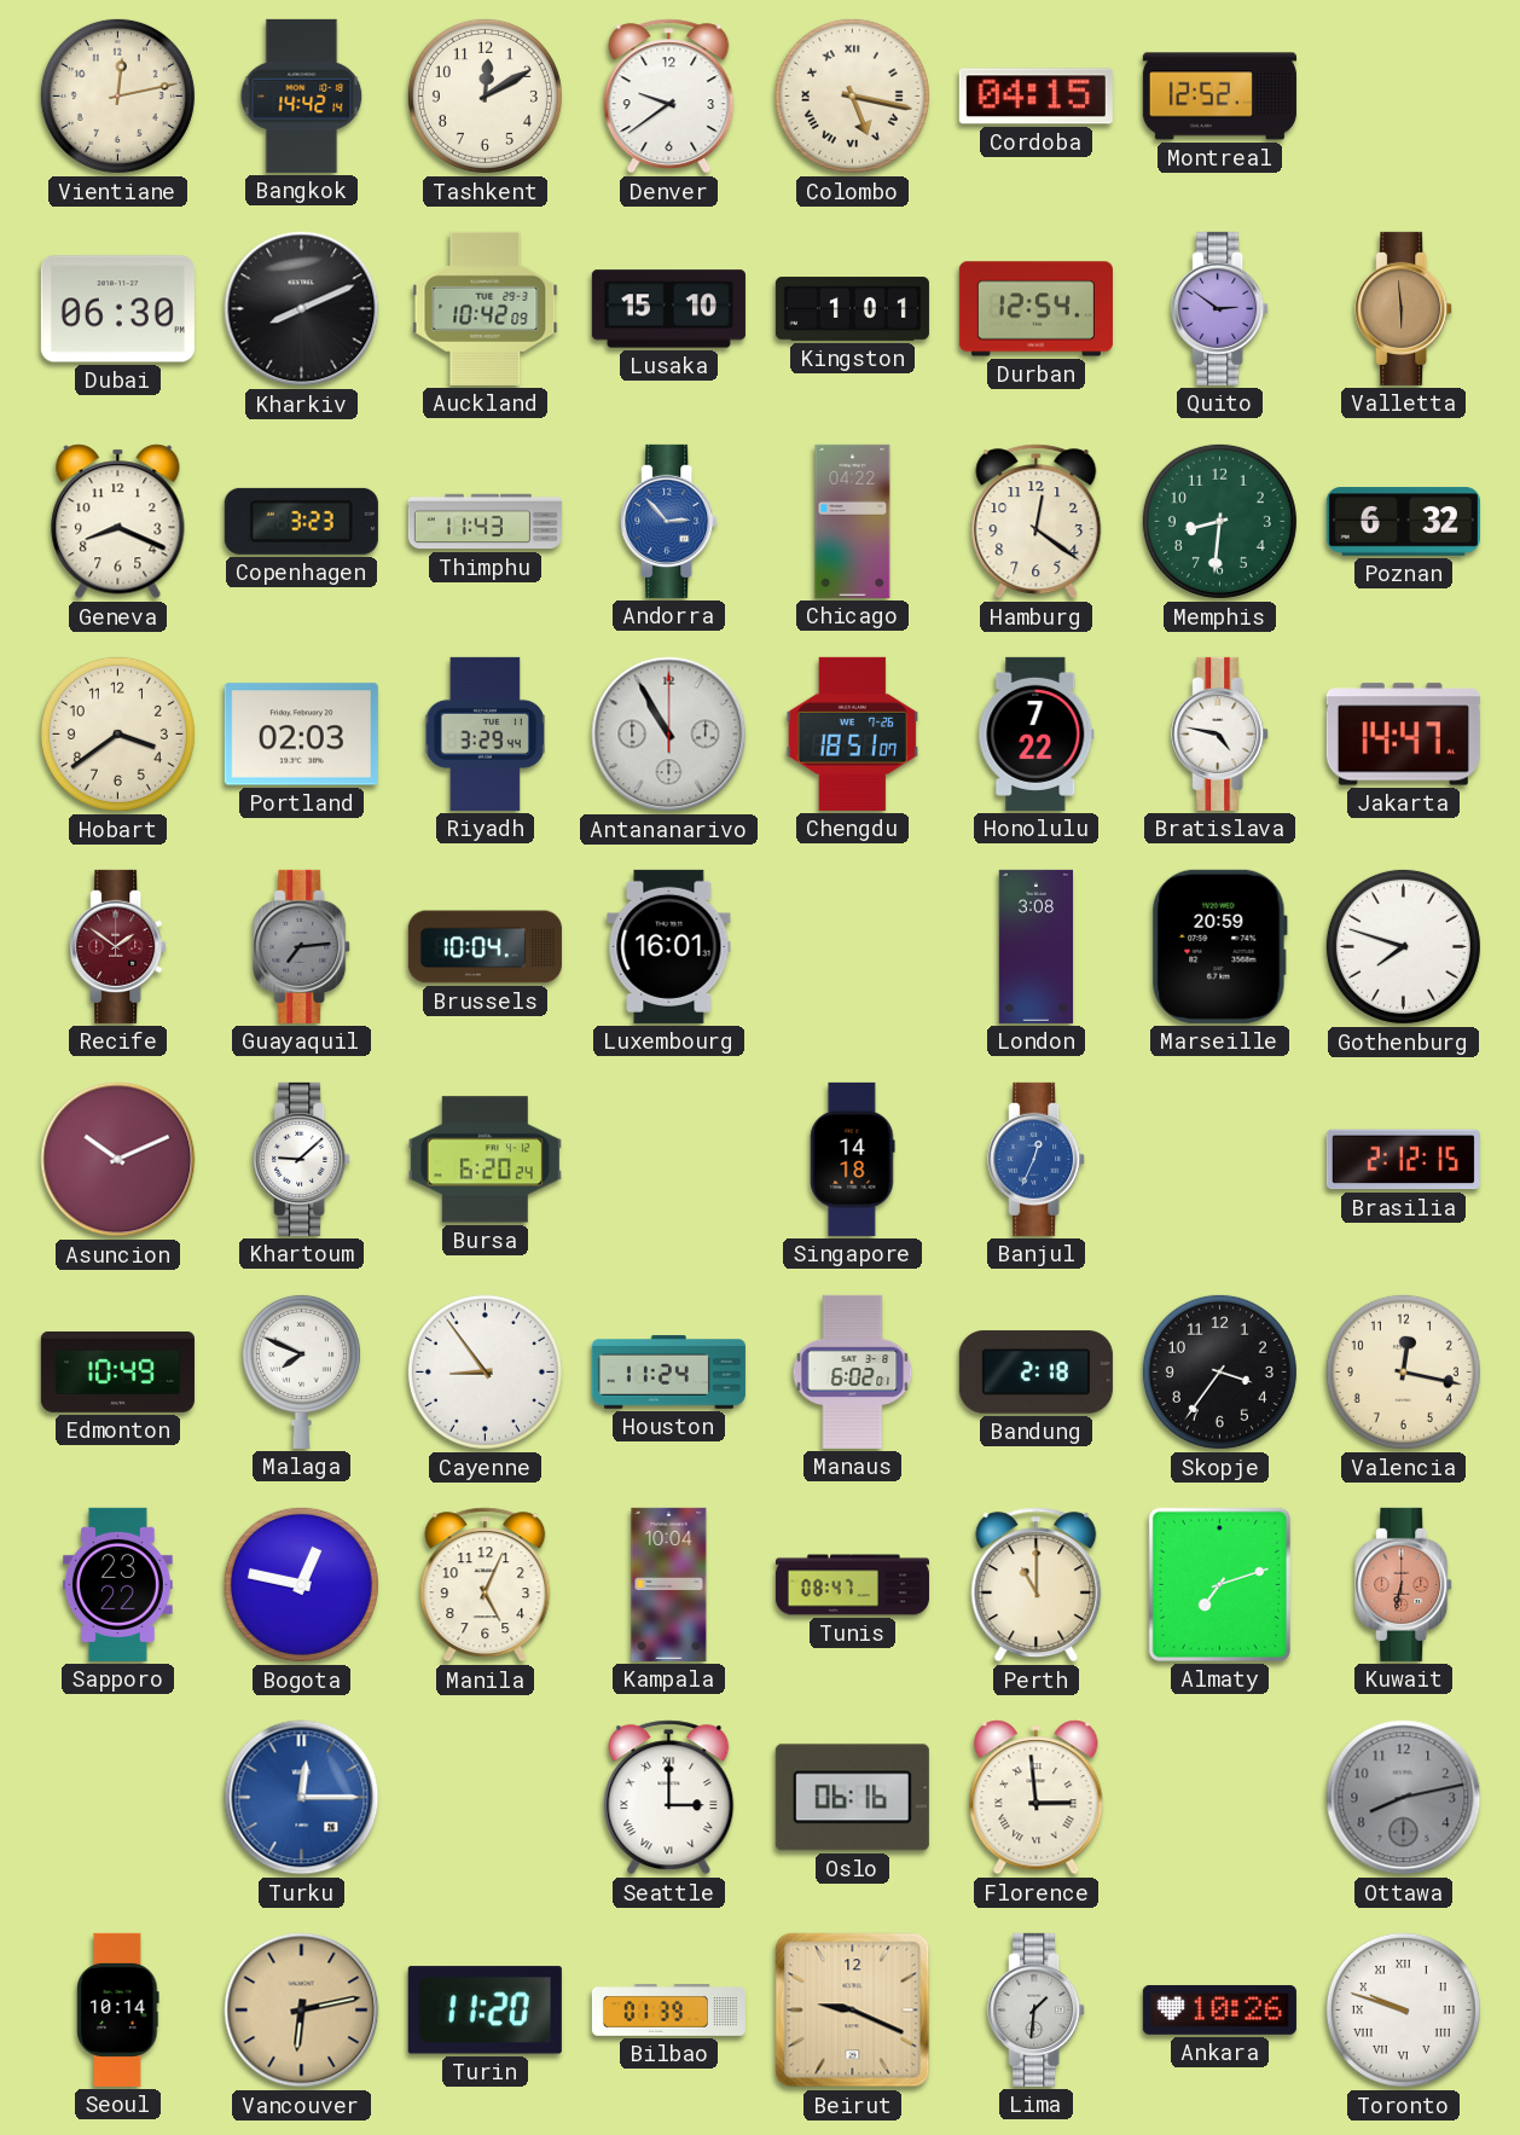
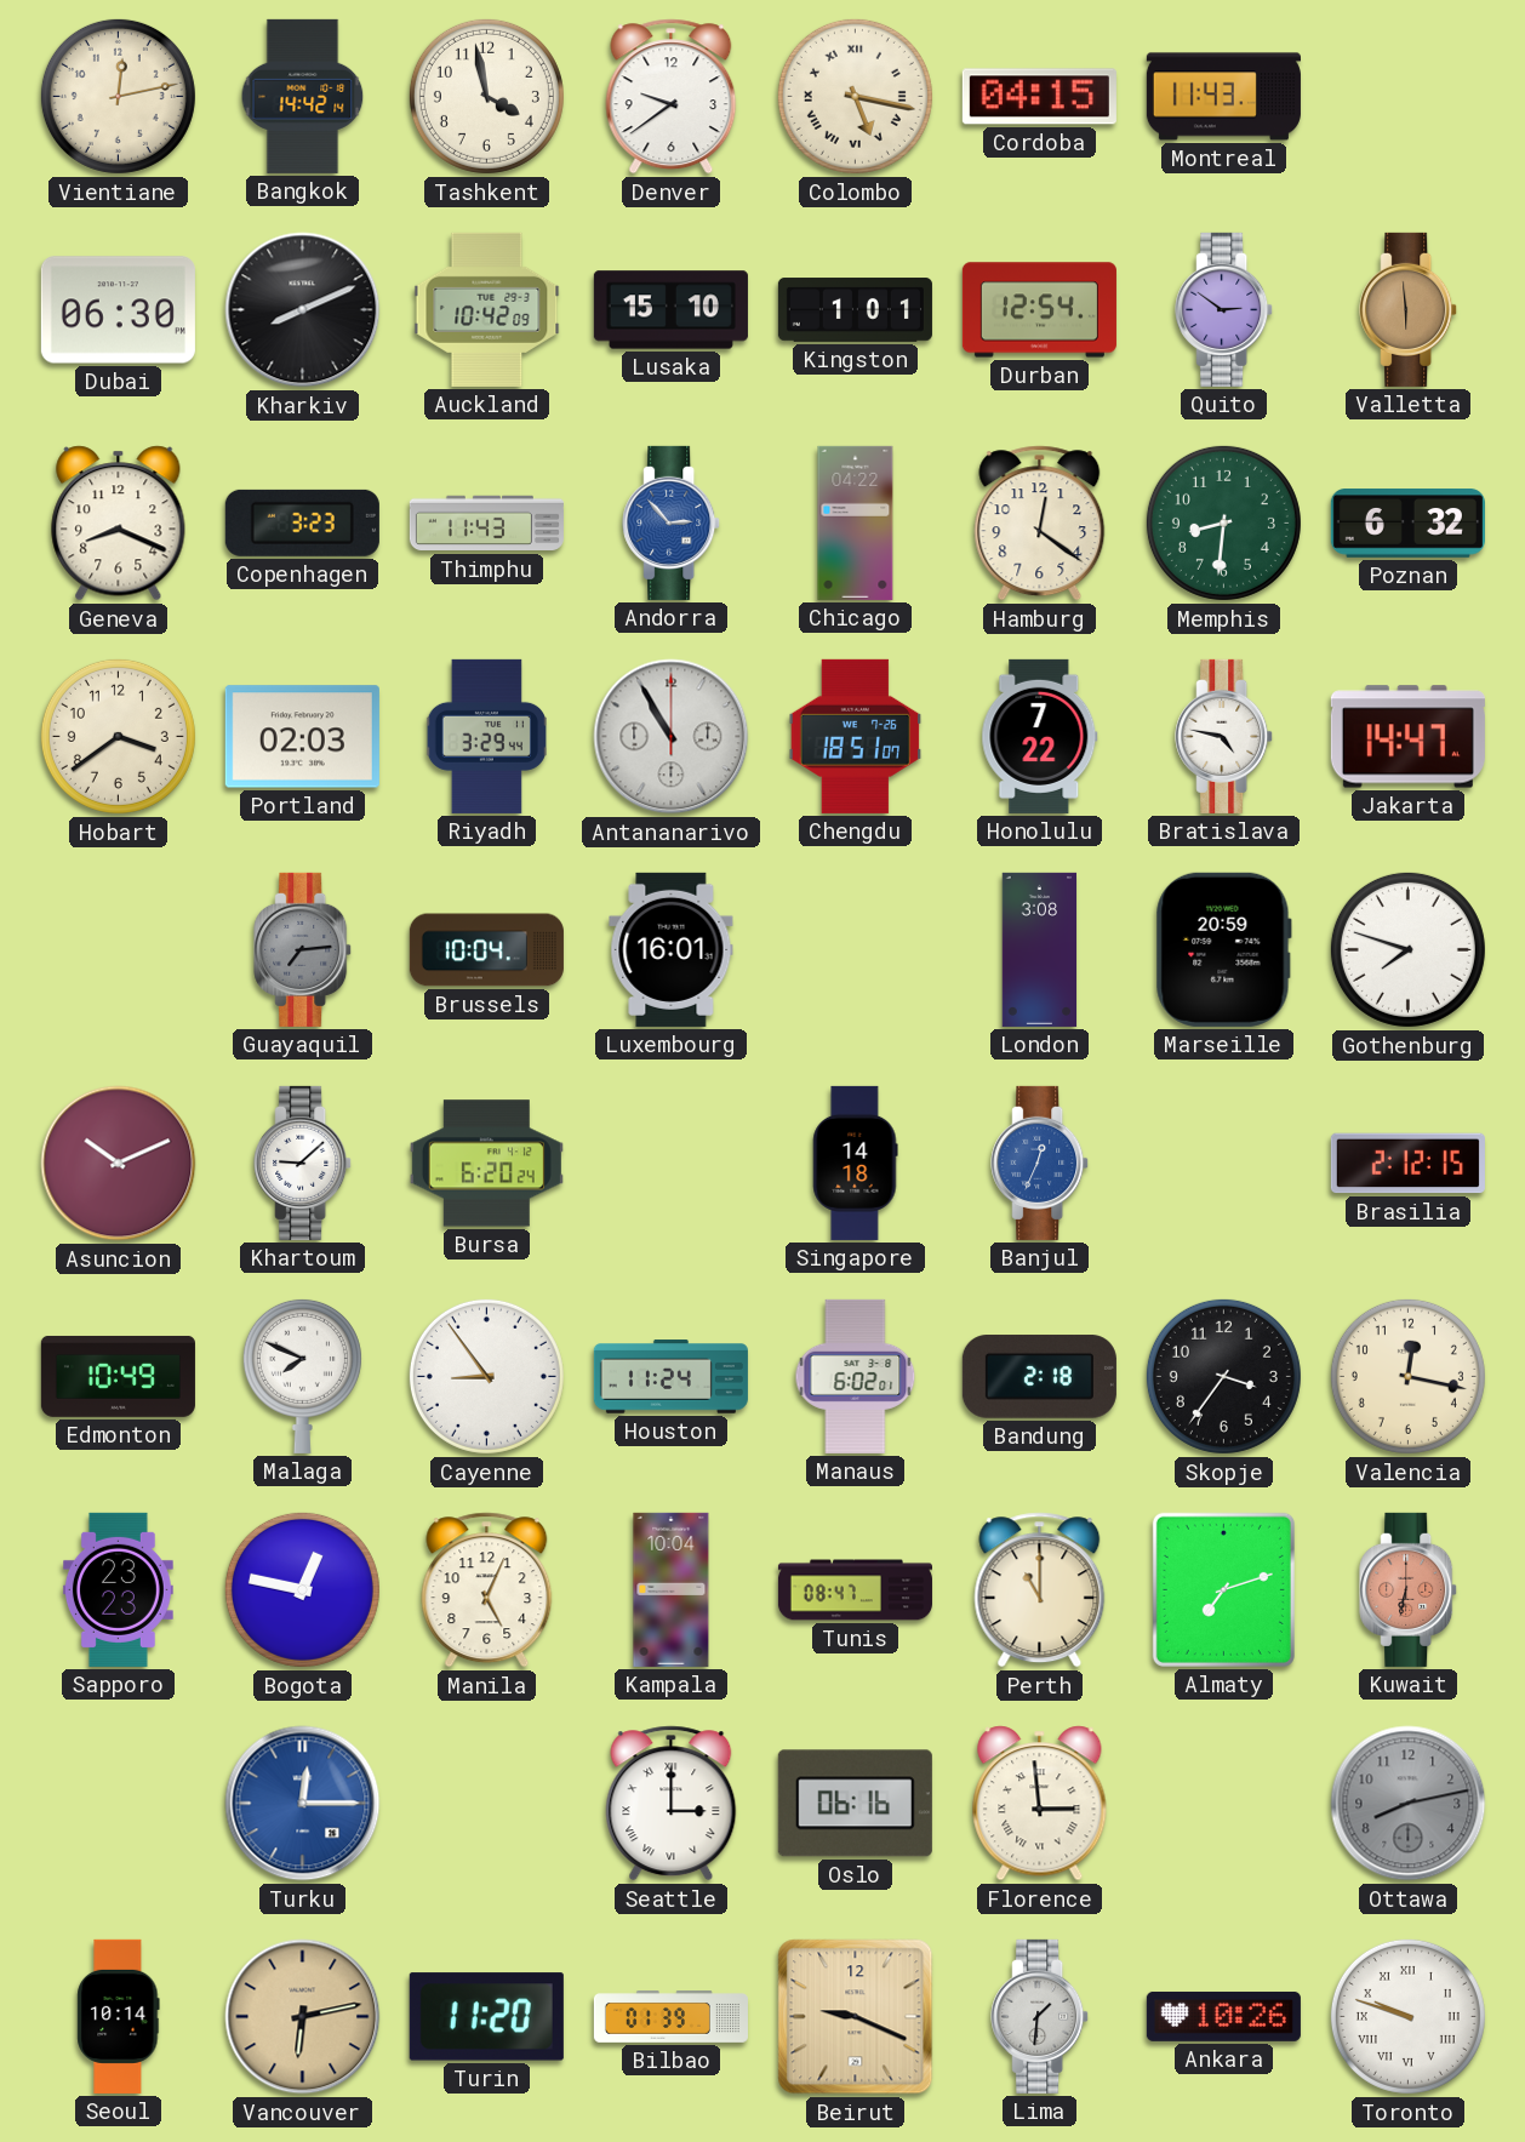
Tashkent: 12:10 -> 3:58
Montreal: 12:52 -> 11:43
Recife: 1:51 -> none
Sapporo: 23:22 -> 23:23
